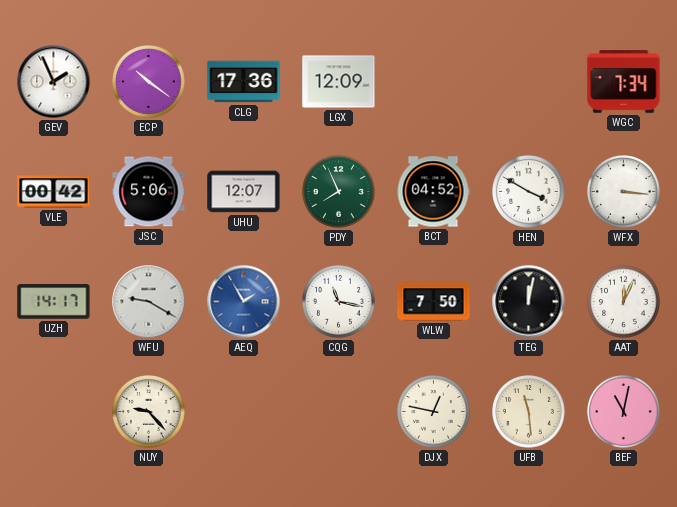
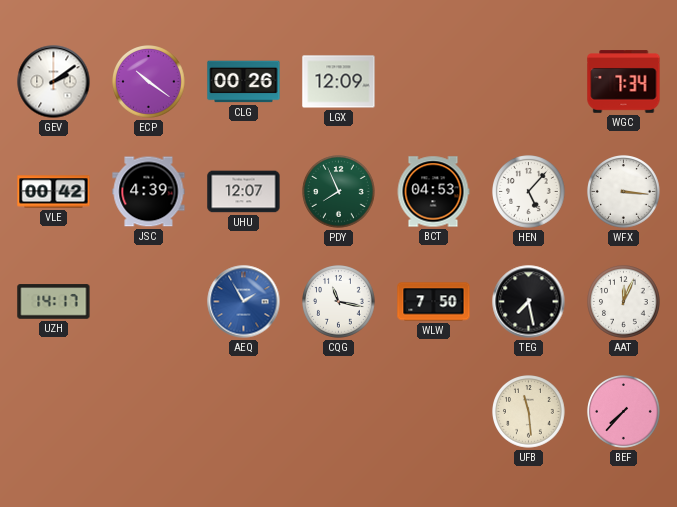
GEV: 1:56 -> 2:09
CLG: 17:36 -> 00:26
JSC: 5:06 -> 4:39
BCT: 04:52 -> 04:53
HEN: 3:50 -> 5:07
WFU: 9:20 -> none
TEG: 12:02 -> 7:28
NUY: 9:23 -> none
DJX: 12:47 -> none
BEF: 11:02 -> 7:37
